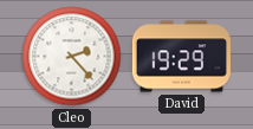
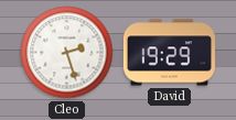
Cleo: 2:23 -> 2:27
